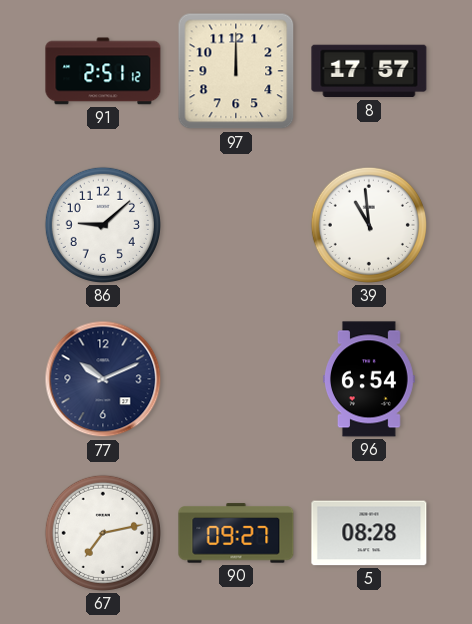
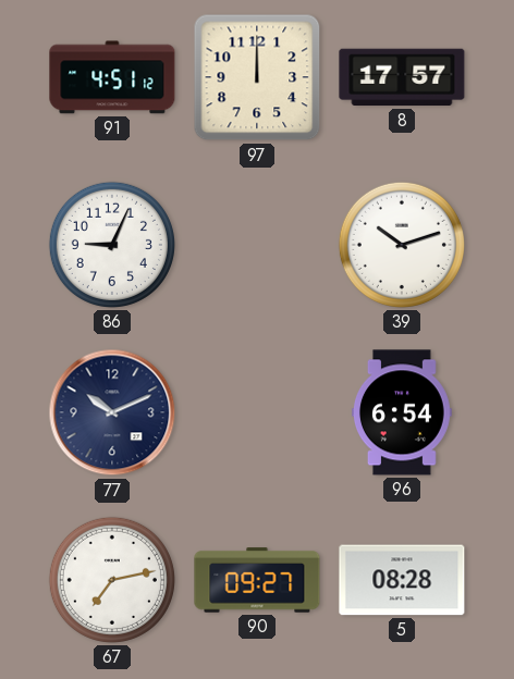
91: 2:51 -> 4:51
86: 9:08 -> 9:04
39: 10:59 -> 10:12
